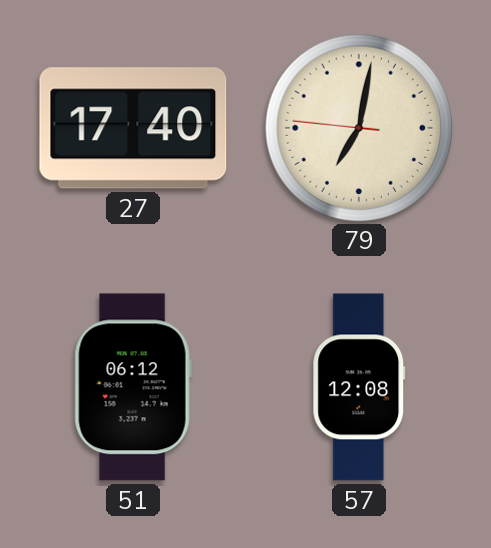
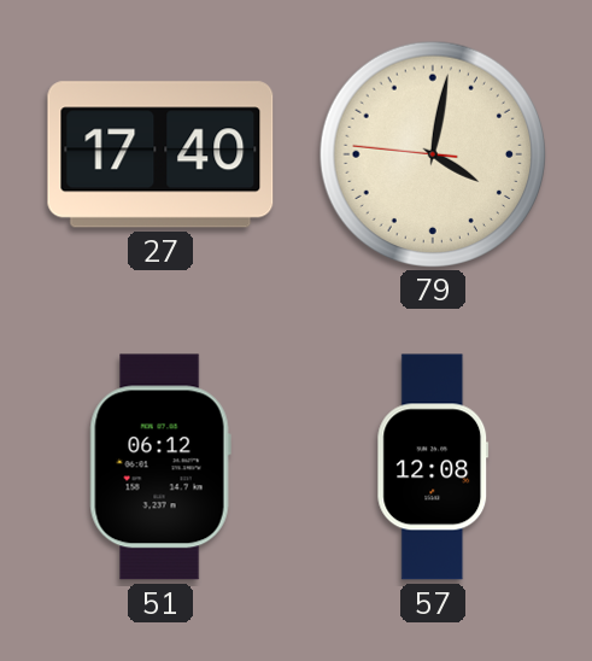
79: 7:01 -> 4:01
